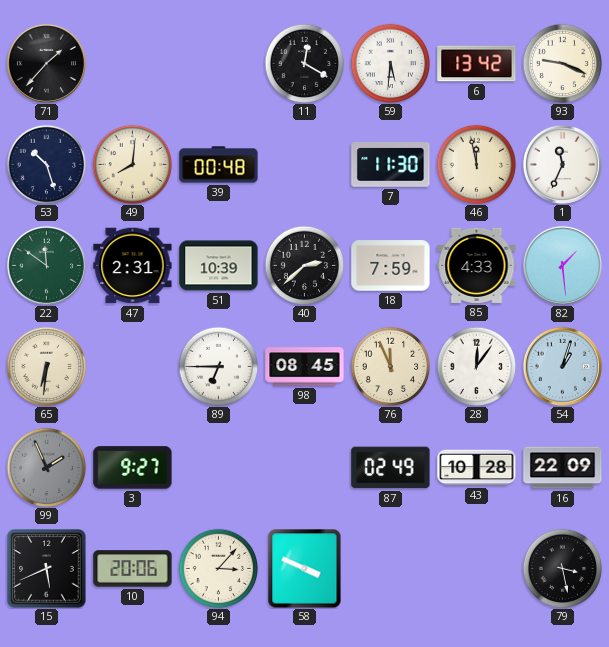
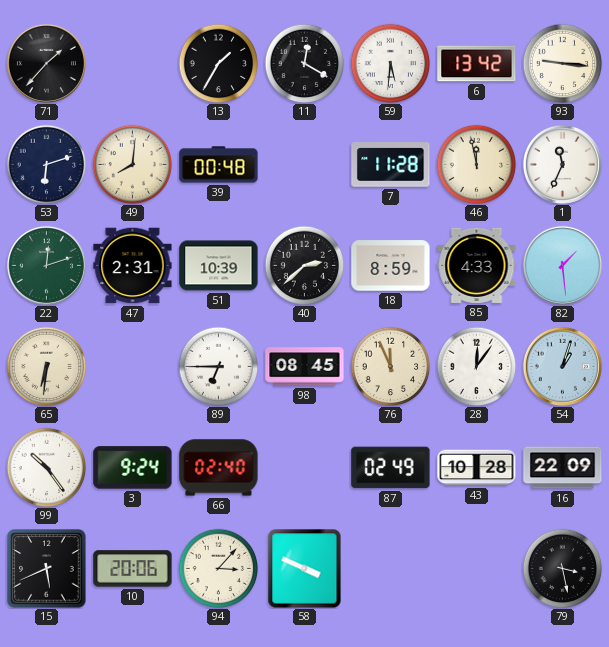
13: none -> 1:35
93: 9:19 -> 9:16
53: 10:27 -> 6:12
7: 11:30 -> 11:28
22: 11:51 -> 12:12
18: 7:59 -> 8:59
99: 1:56 -> 10:24
99 dial: grey -> white
3: 9:27 -> 9:24
66: none -> 02:40
